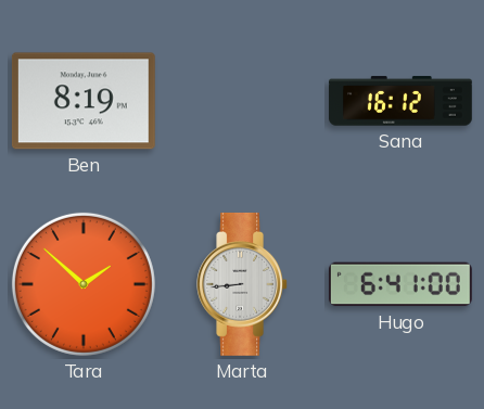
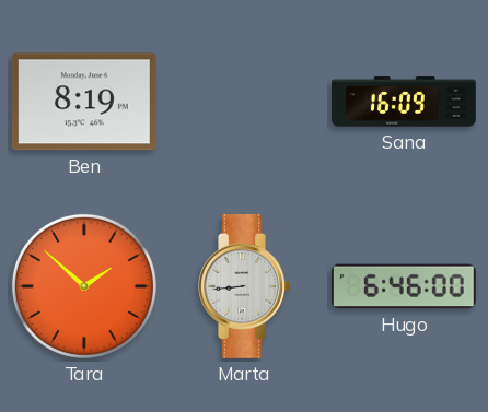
Sana: 16:12 -> 16:09
Hugo: 6:41 -> 6:46
